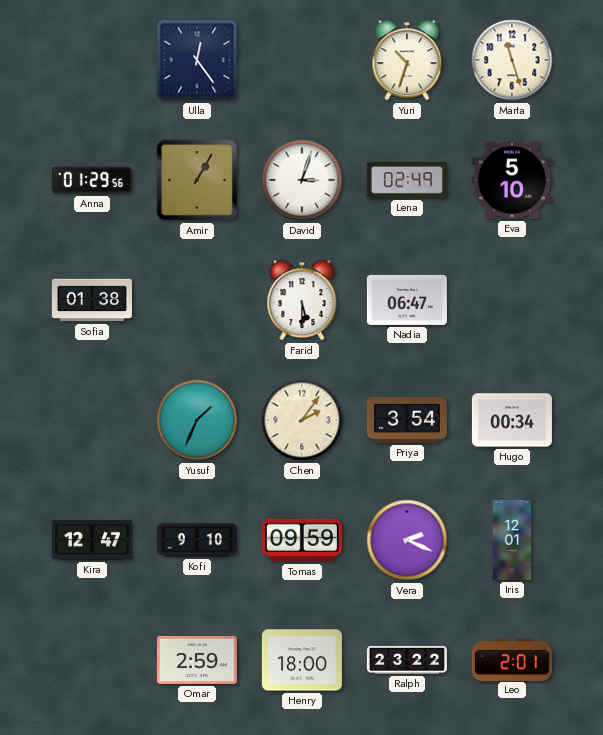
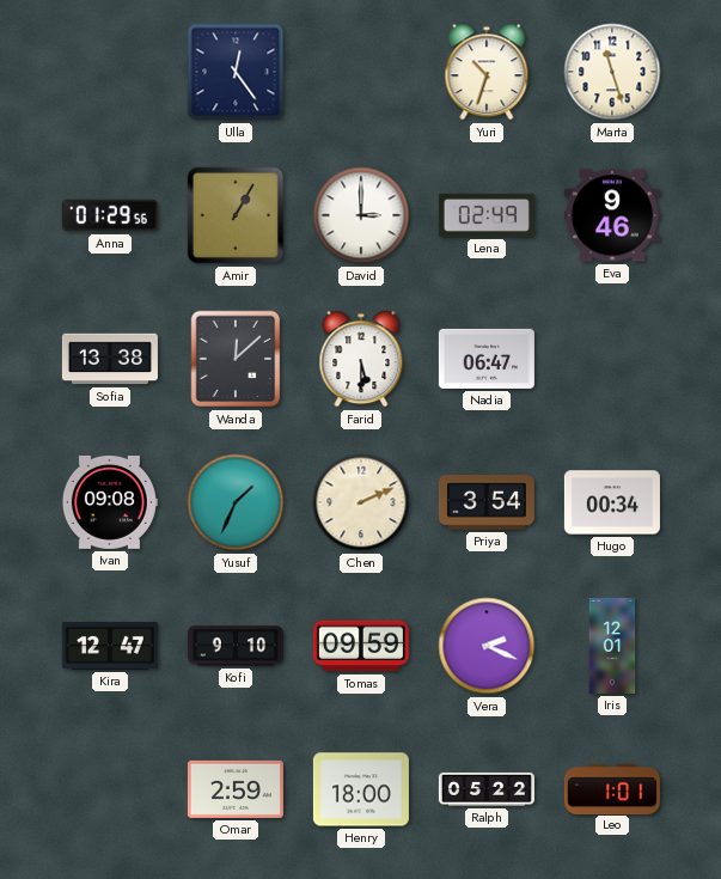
David: 3:03 -> 3:00
Eva: 5:10 -> 9:46
Sofia: 01:38 -> 13:38
Wanda: none -> 12:08
Ivan: none -> 09:08
Chen: 2:06 -> 2:11
Ralph: 23:22 -> 05:22
Leo: 2:01 -> 1:01
